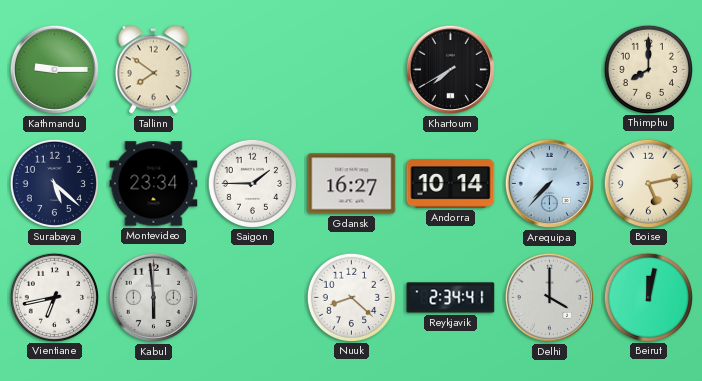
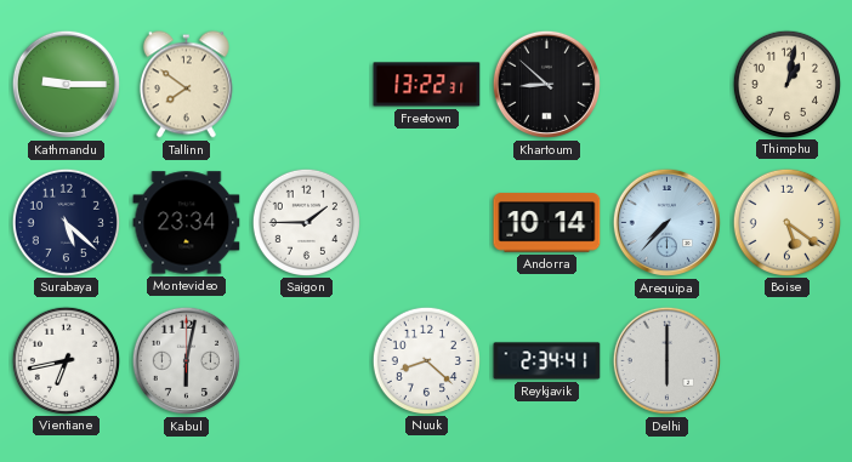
Freetown: none -> 13:22
Khartoum: 7:40 -> 8:52
Thimphu: 8:00 -> 1:02
Gdansk: 16:27 -> none
Boise: 5:13 -> 5:21
Kabul: 5:59 -> 6:02
Delhi: 4:00 -> 6:00
Beirut: 12:02 -> none
